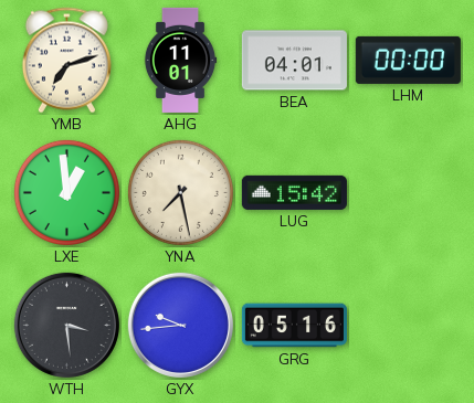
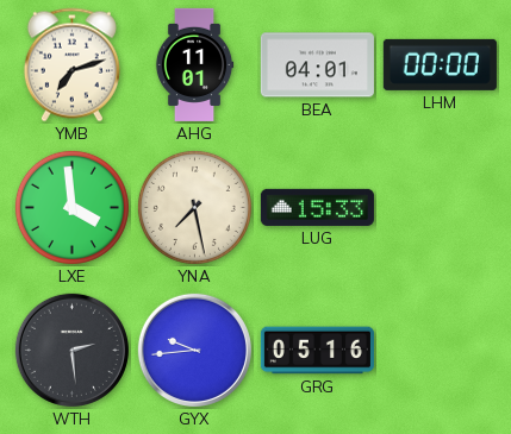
LXE: 12:59 -> 3:59
LUG: 15:42 -> 15:33
WTH: 3:29 -> 2:29
